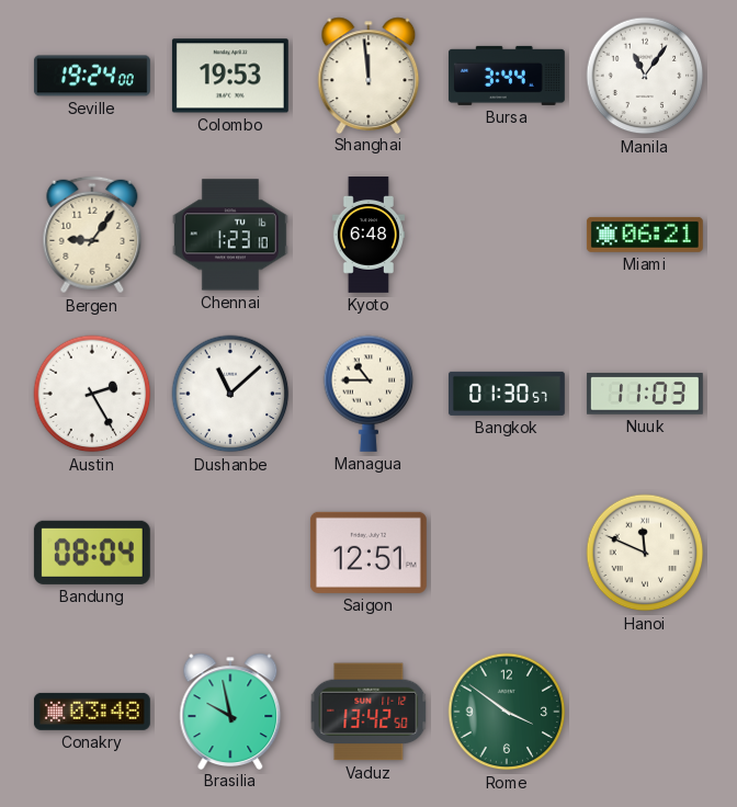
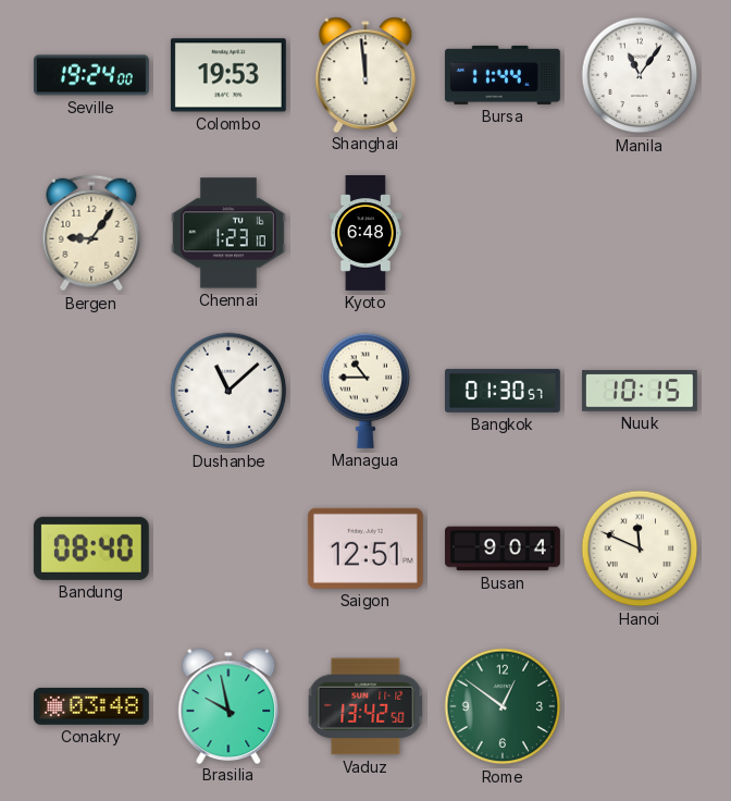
Bursa: 3:44 -> 11:44
Miami: 06:21 -> none
Austin: 2:25 -> none
Nuuk: 11:03 -> 10:15
Bandung: 08:04 -> 08:40
Busan: none -> 9:04
Rome: 3:51 -> 12:51
